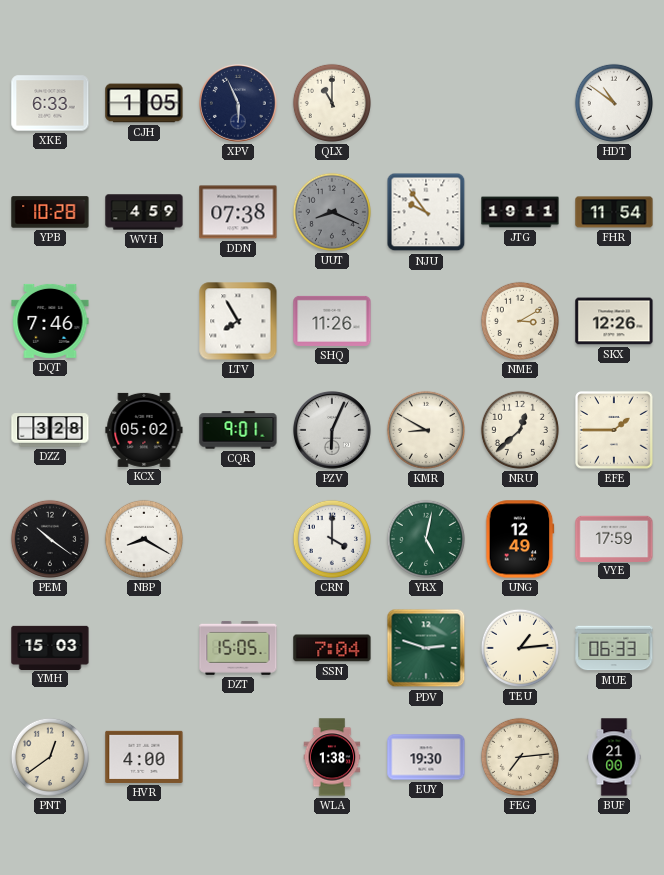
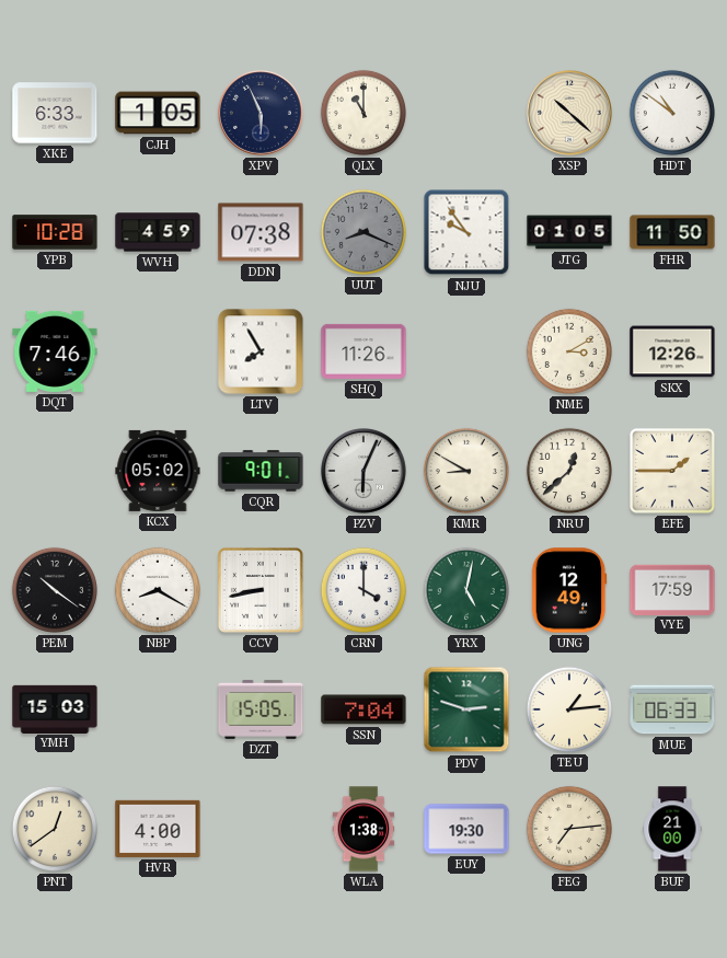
XSP: none -> 10:22
JTG: 19:11 -> 01:05
FHR: 11:54 -> 11:50
DZZ: 3:28 -> none
CCV: none -> 8:43
